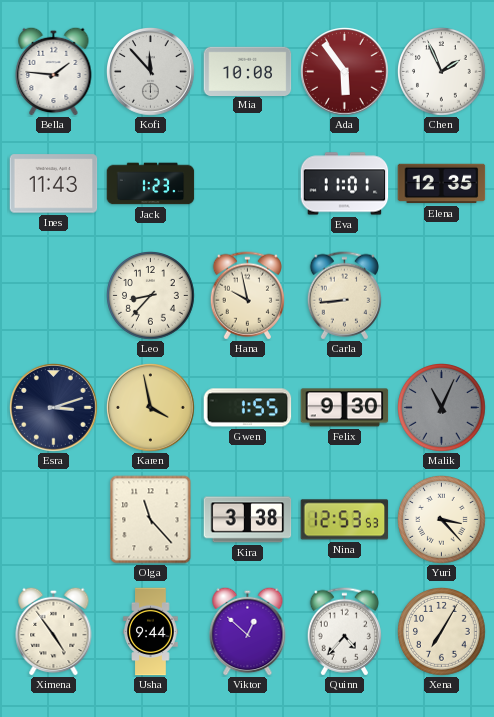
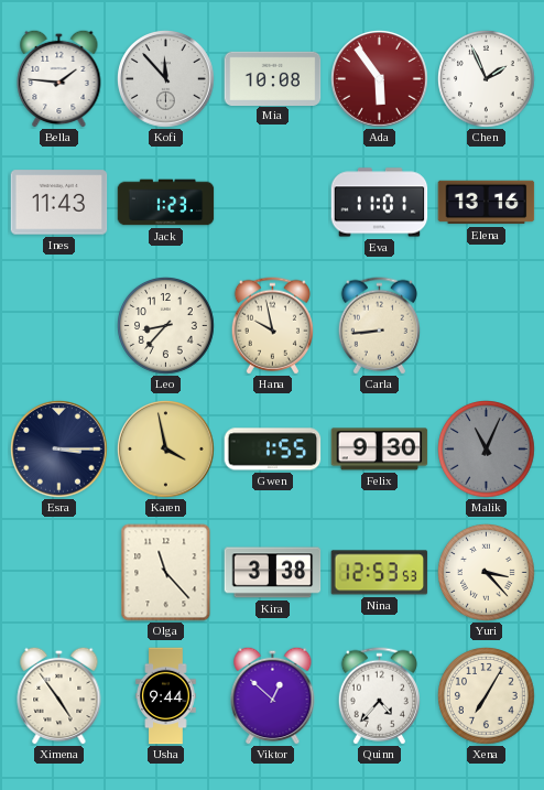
Elena: 12:35 -> 13:16
Esra: 3:12 -> 3:15
